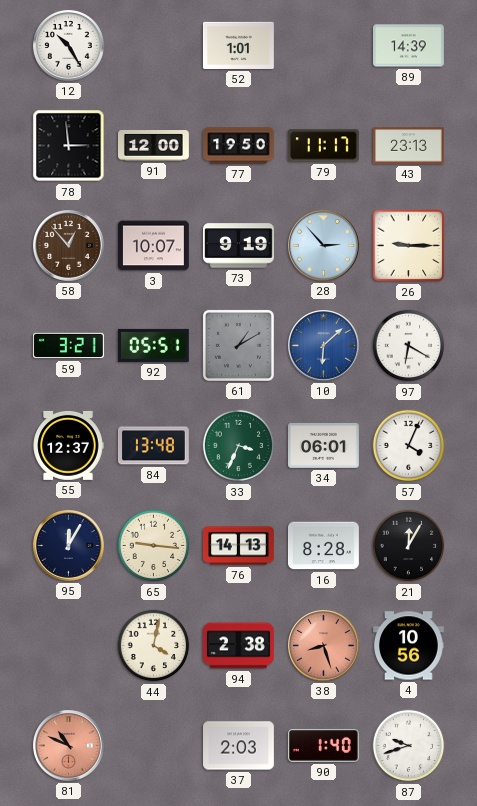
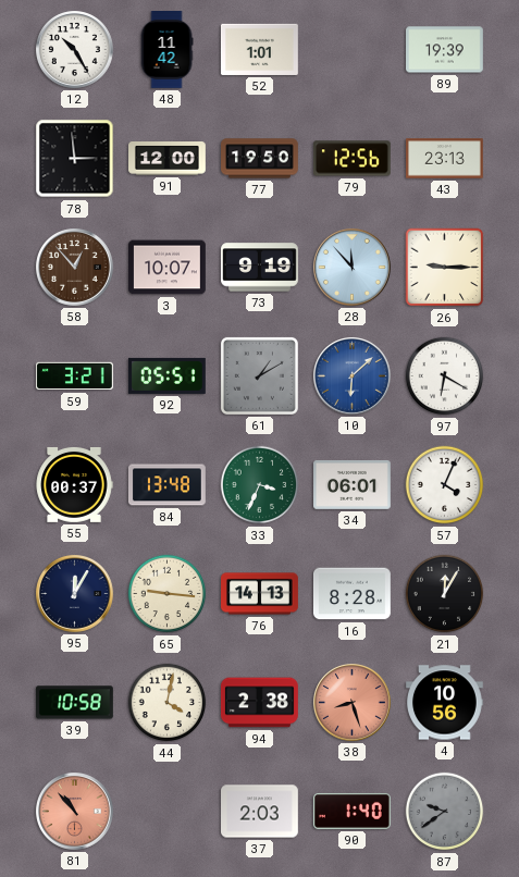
48: none -> 11:42
89: 14:39 -> 19:39
79: 11:17 -> 12:56
28: 2:53 -> 11:53
55: 12:37 -> 00:37
39: none -> 10:58
81: 10:49 -> 10:53
87: 9:42 -> 9:39
87 dial: white -> grey
